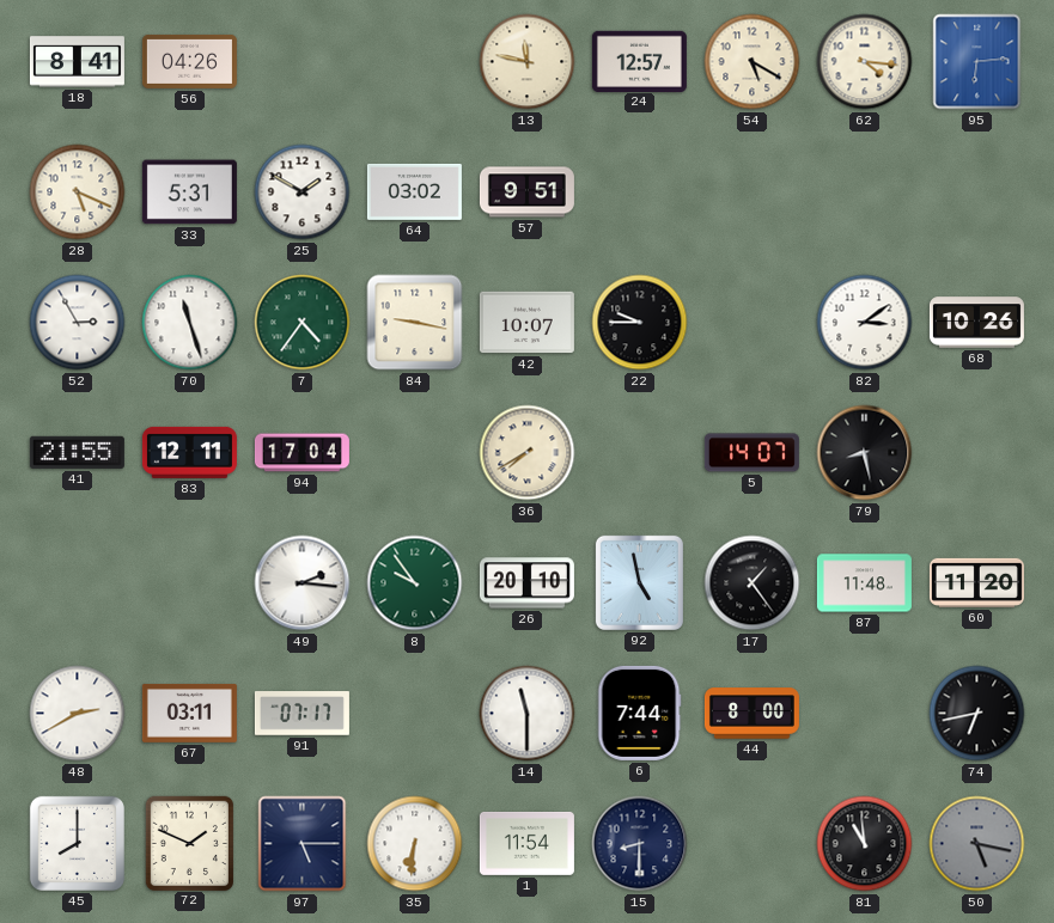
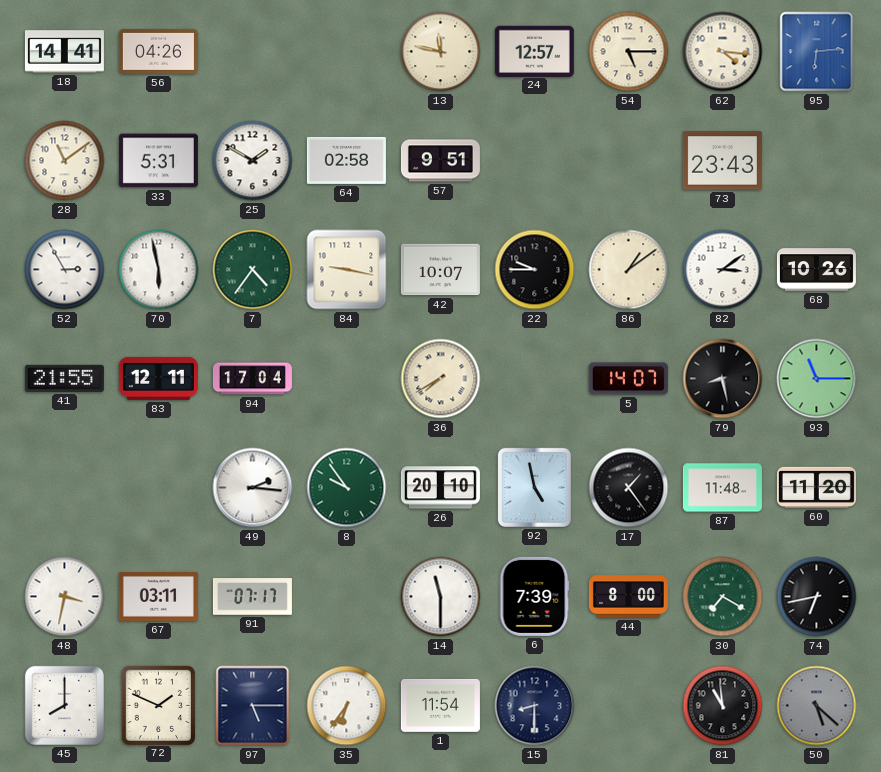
18: 8:41 -> 14:41
54: 5:20 -> 5:15
28: 5:19 -> 11:09
64: 03:02 -> 02:58
73: none -> 23:43
70: 11:27 -> 5:58
86: none -> 1:09
93: none -> 11:15
48: 2:40 -> 3:32
6: 7:44 -> 7:39
30: none -> 7:20
35: 6:31 -> 6:36
50: 5:17 -> 5:22
